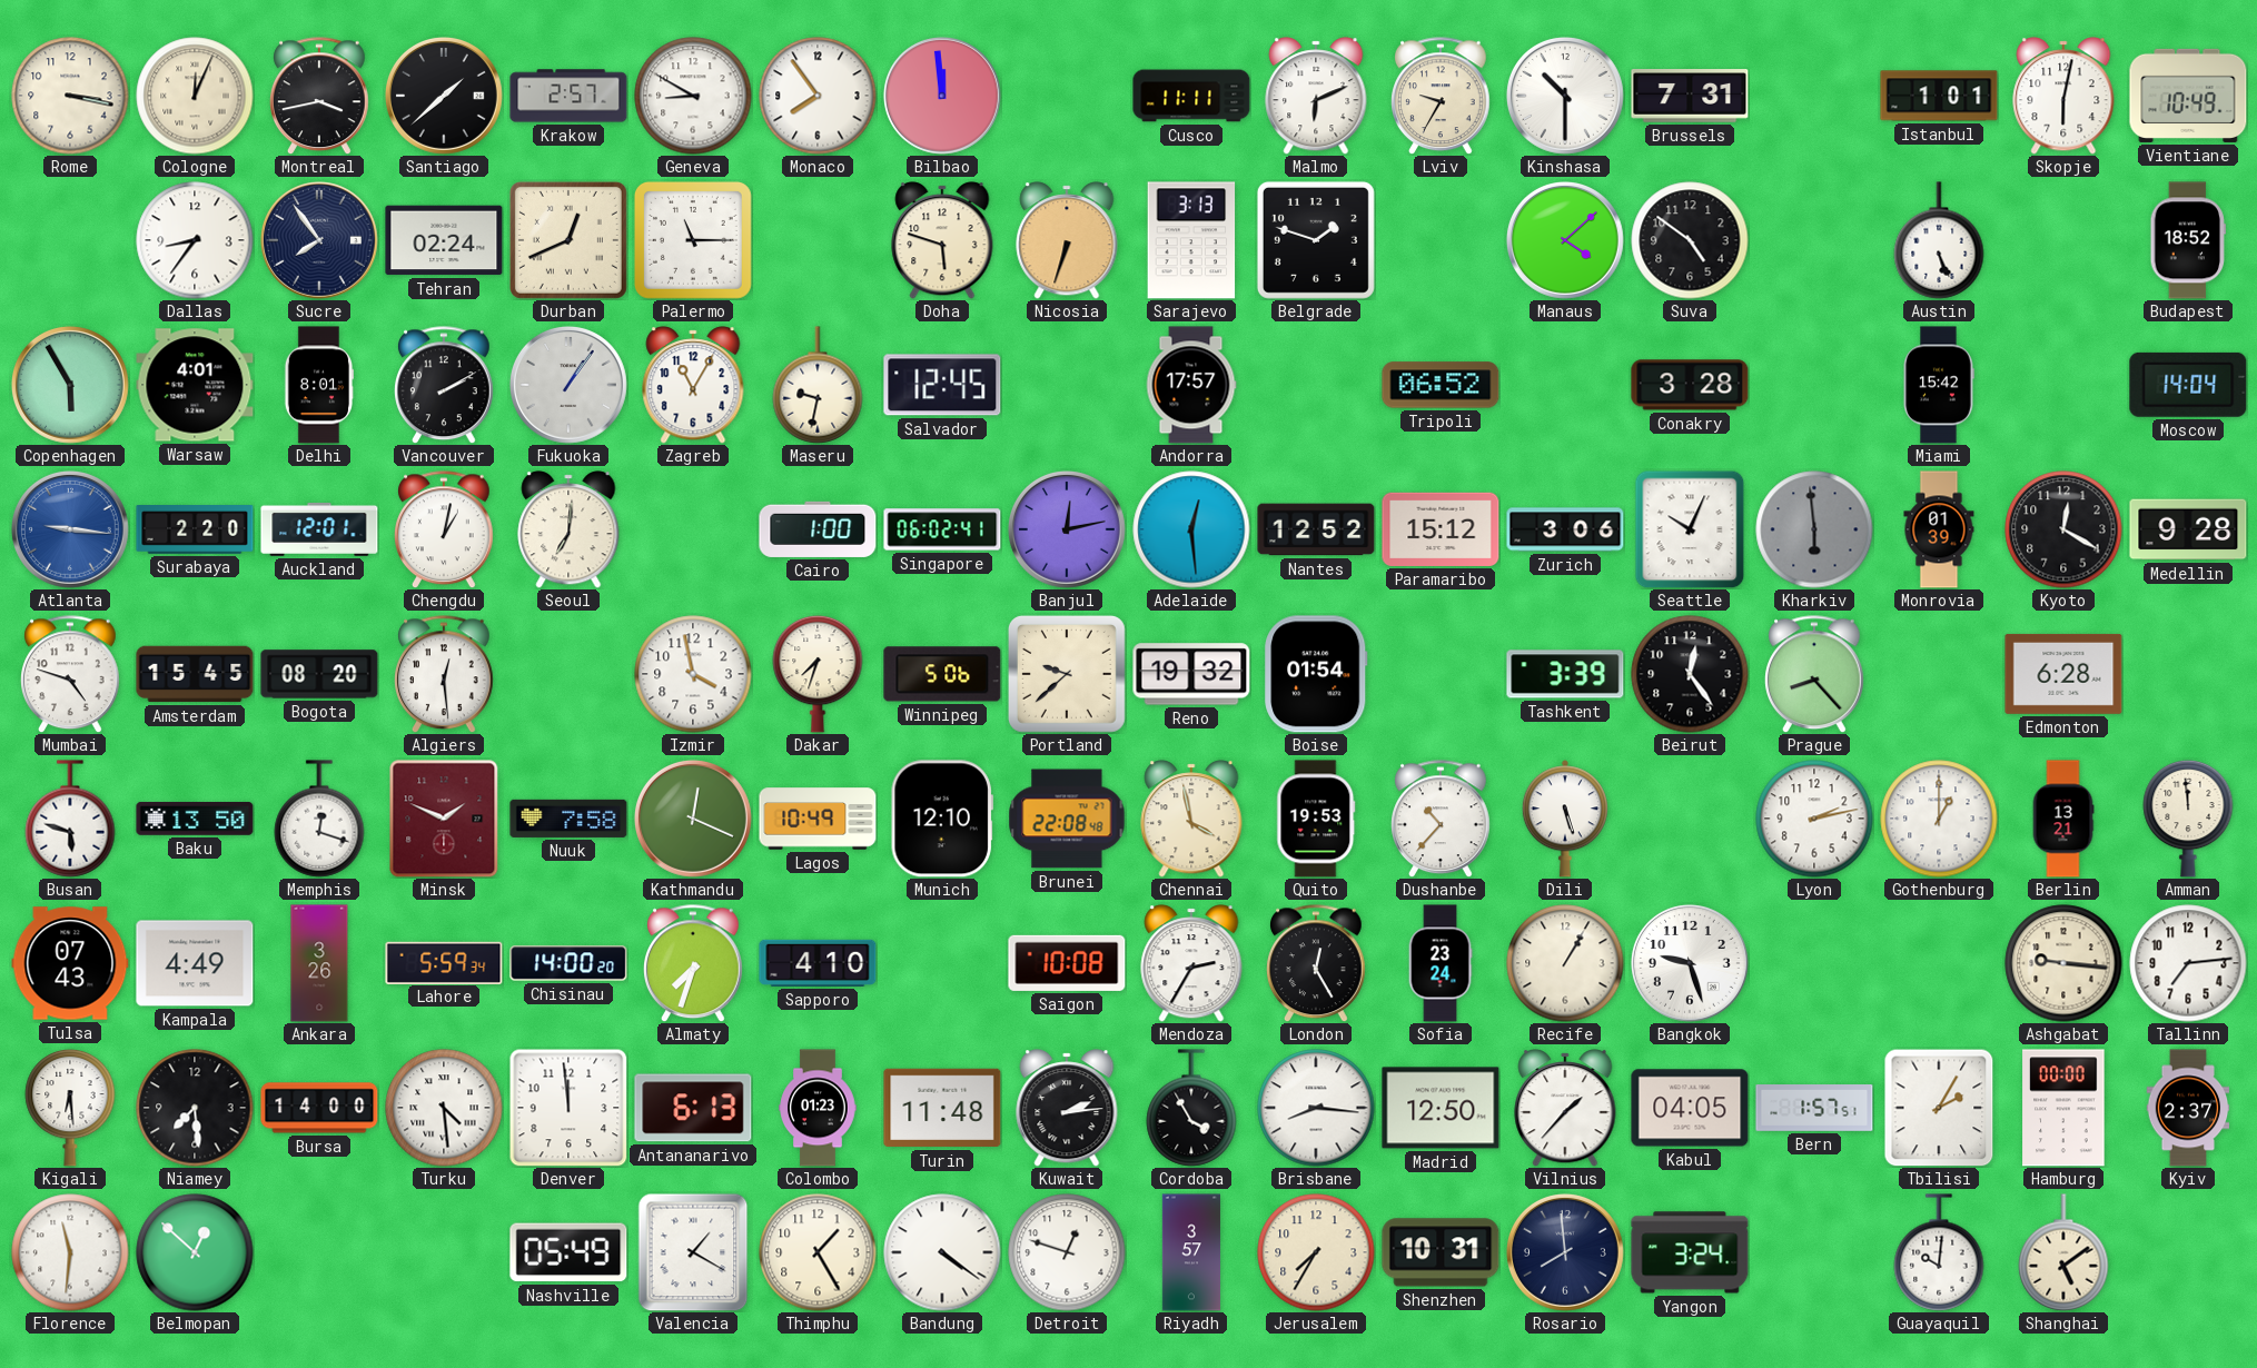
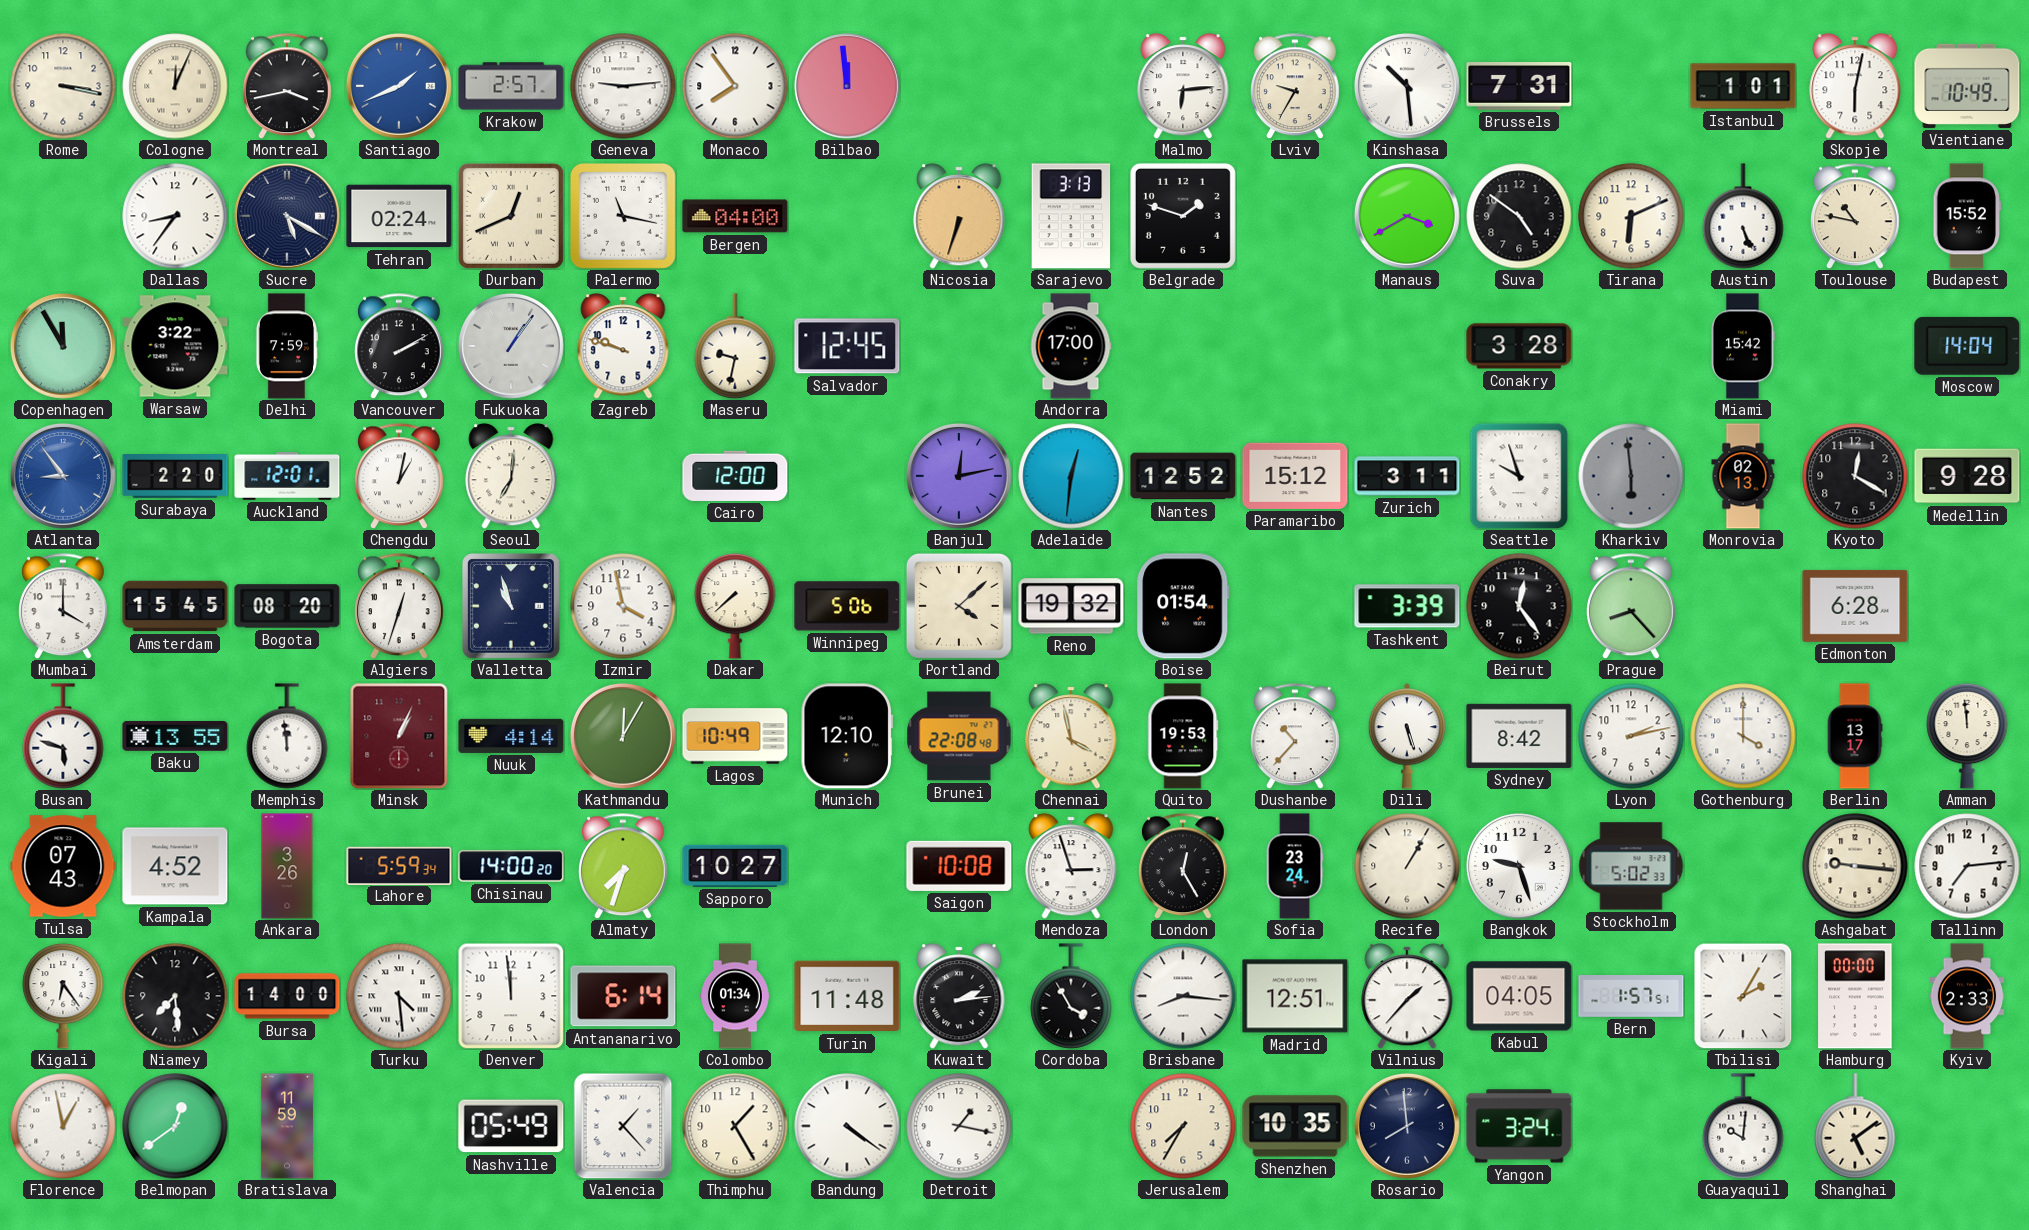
Santiago: 1:38 -> 1:41
Santiago dial: black -> blue
Geneva: 8:50 -> 9:14
Cusco: 11:11 -> none
Malmo: 6:11 -> 6:14
Kinshasa: 10:30 -> 10:29
Sucre: 7:54 -> 5:20
Palermo: 11:15 -> 11:17
Bergen: none -> 04:00
Doha: 5:48 -> none
Manaus: 4:08 -> 3:40
Tirana: none -> 6:11
Toulouse: none -> 10:47
Budapest: 18:52 -> 15:52
Copenhagen: 5:55 -> 11:55
Warsaw: 4:01 -> 3:22
Delhi: 8:01 -> 7:59
Zagreb: 11:05 -> 9:48
Andorra: 17:57 -> 17:00
Tripoli: 06:52 -> none
Atlanta: 9:16 -> 8:54
Cairo: 1:00 -> 12:00
Singapore: 06:02 -> none
Adelaide: 12:29 -> 12:31
Zurich: 3:06 -> 3:11
Seattle: 10:04 -> 9:57
Monrovia: 01:39 -> 02:13
Mumbai: 4:48 -> 4:00
Algiers: 12:29 -> 12:33
Valletta: none -> 10:57
Dakar: 7:33 -> 7:38
Portland: 9:38 -> 4:08
Baku: 13:50 -> 13:55
Memphis: 12:18 -> 11:59
Minsk: 1:49 -> 1:04
Nuuk: 7:58 -> 4:14
Kathmandu: 12:19 -> 12:05
Sydney: none -> 8:42
Gothenburg: 1:00 -> 4:00
Berlin: 13:21 -> 13:17
Kampala: 4:49 -> 4:52
Sapporo: 4:10 -> 10:27
Mendoza: 2:35 -> 2:57
Stockholm: none -> 5:02
Kigali: 6:29 -> 6:24
Antananarivo: 6:13 -> 6:14
Colombo: 01:23 -> 01:34
Madrid: 12:50 -> 12:51
Kyiv: 2:37 -> 2:33
Florence: 11:31 -> 12:58
Belmopan: 12:52 -> 12:39
Bratislava: none -> 11:59
Valencia: 1:20 -> 1:23
Detroit: 12:48 -> 1:17
Riyadh: 3:57 -> none
Shenzhen: 10:31 -> 10:35
